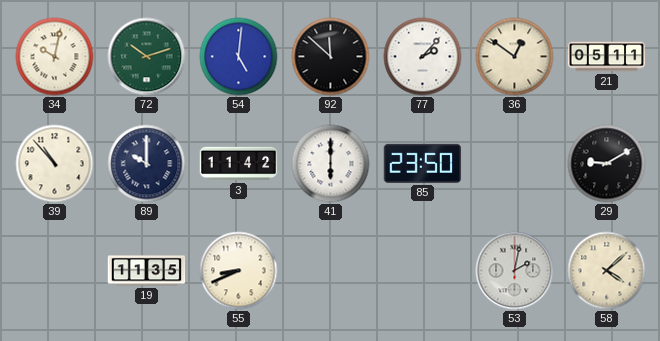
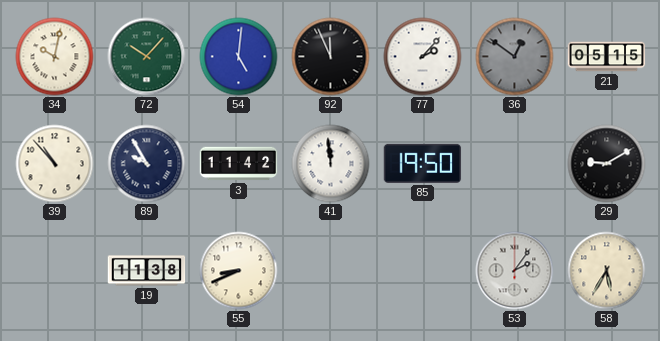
72: 10:12 -> 10:07
92: 11:52 -> 11:56
36 dial: cream -> grey
21: 05:11 -> 05:15
89: 10:00 -> 9:55
41: 6:00 -> 11:59
85: 23:50 -> 19:50
19: 11:35 -> 11:38
53: 2:02 -> 2:06
58: 4:08 -> 5:35
